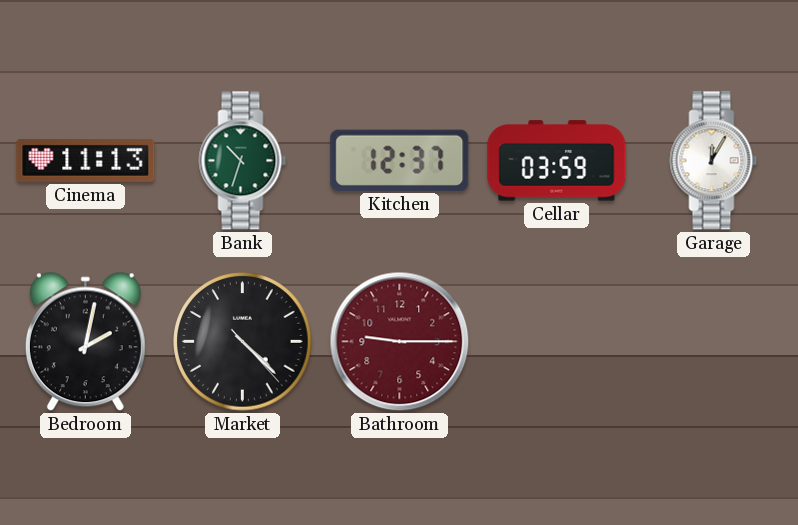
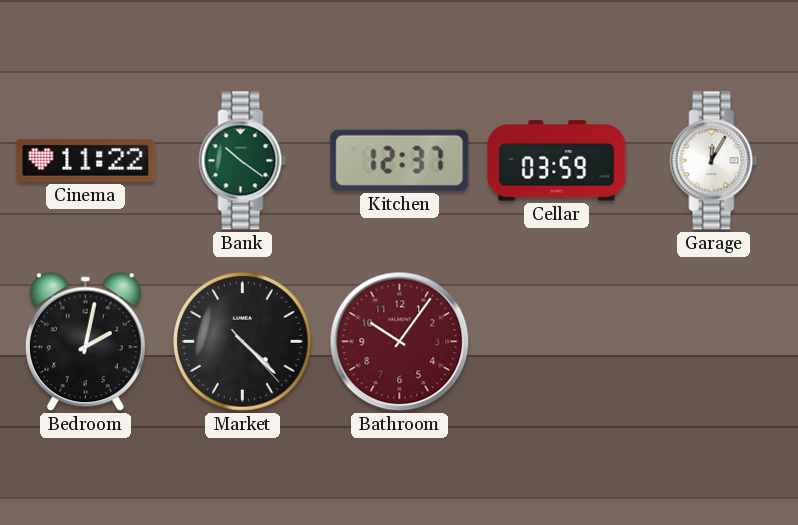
Cinema: 11:13 -> 11:22
Bank: 10:33 -> 10:21
Bathroom: 9:15 -> 10:06
